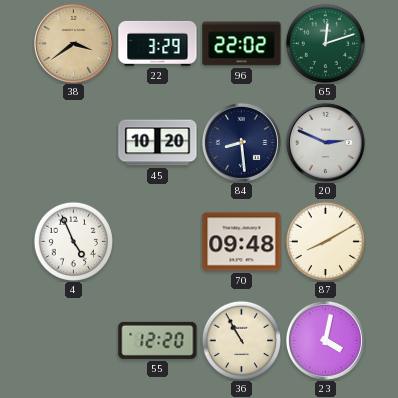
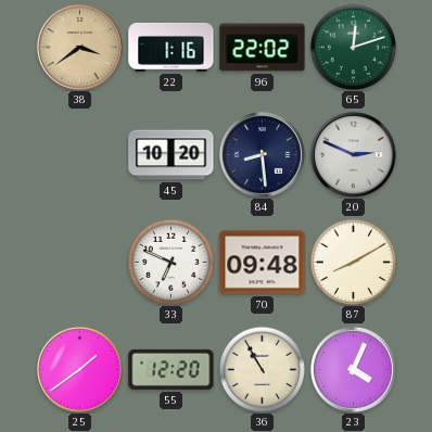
22: 3:29 -> 1:16
4: 4:56 -> none
33: none -> 6:49
25: none -> 1:39
23: 4:02 -> 4:04
